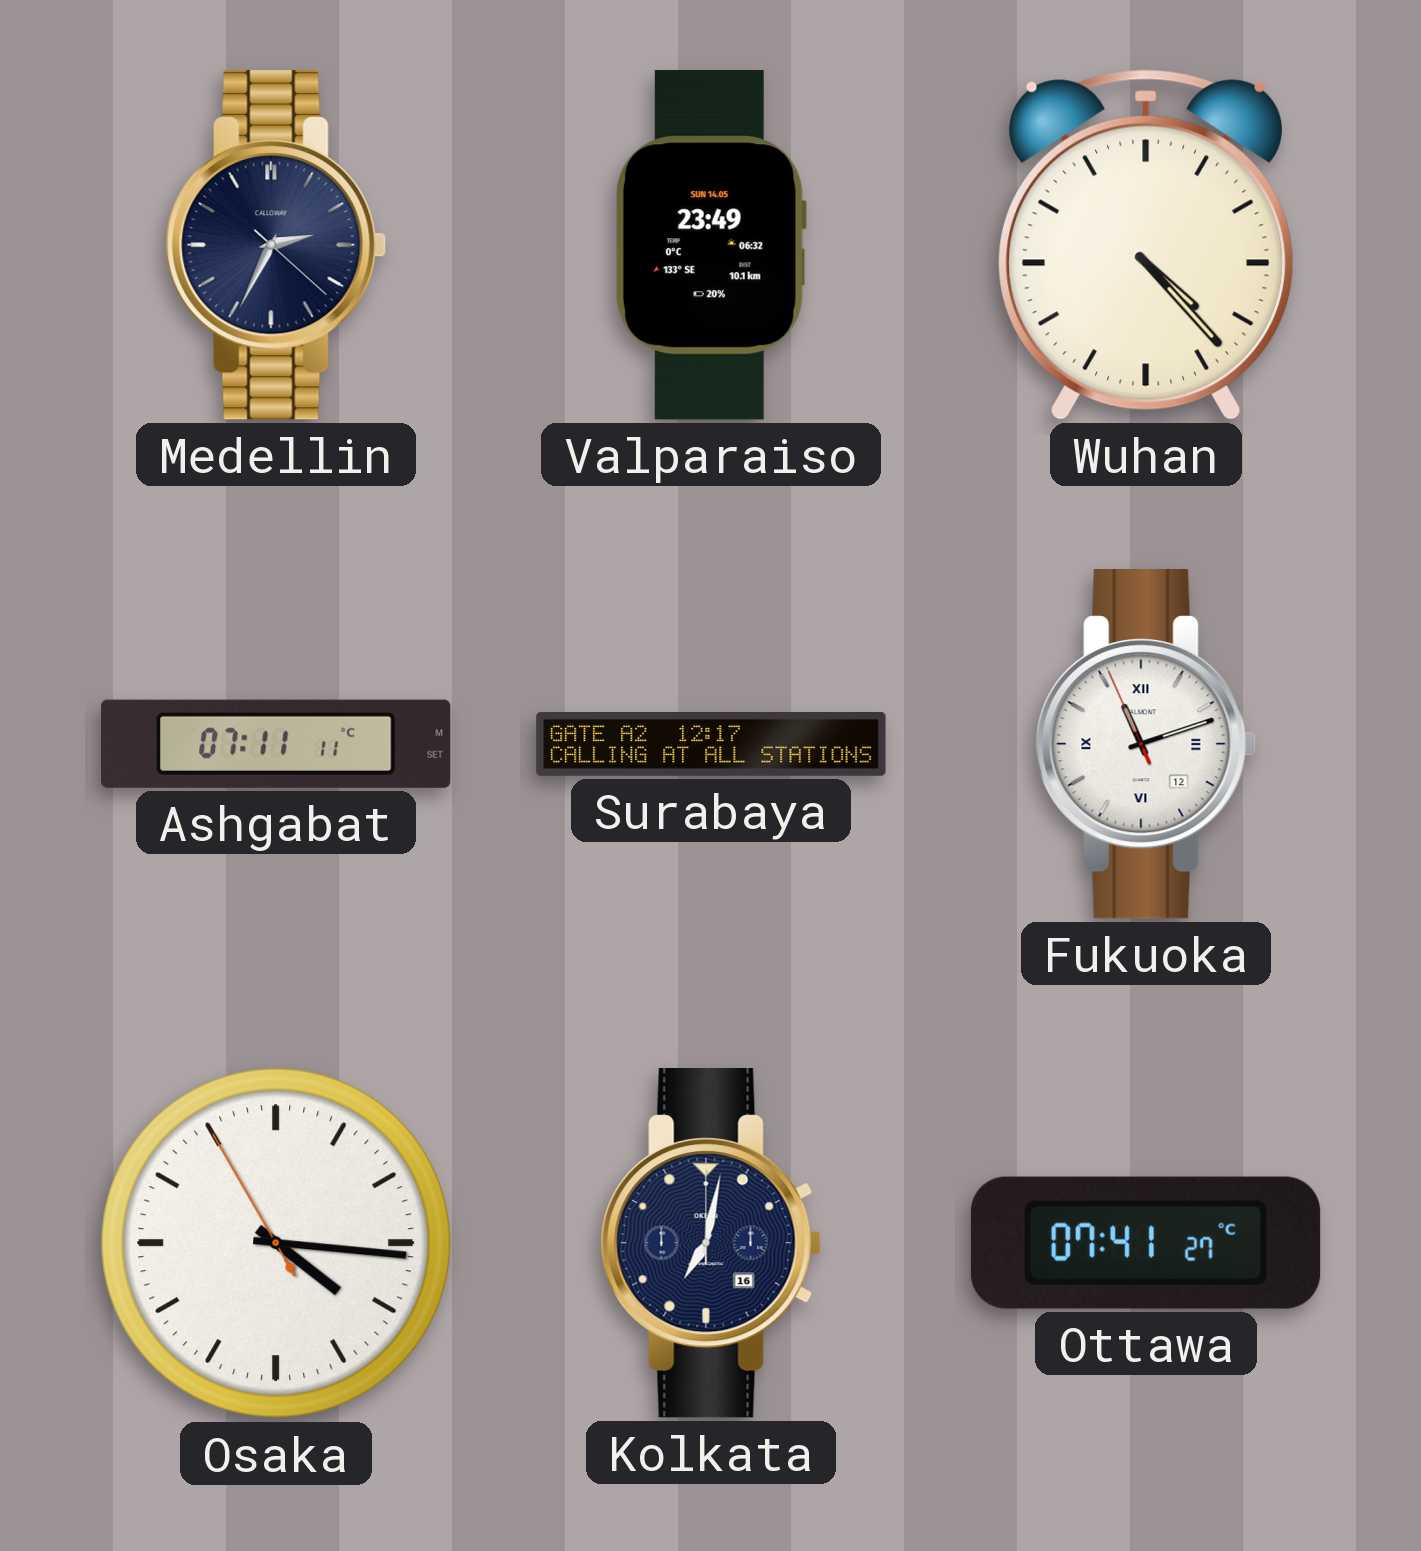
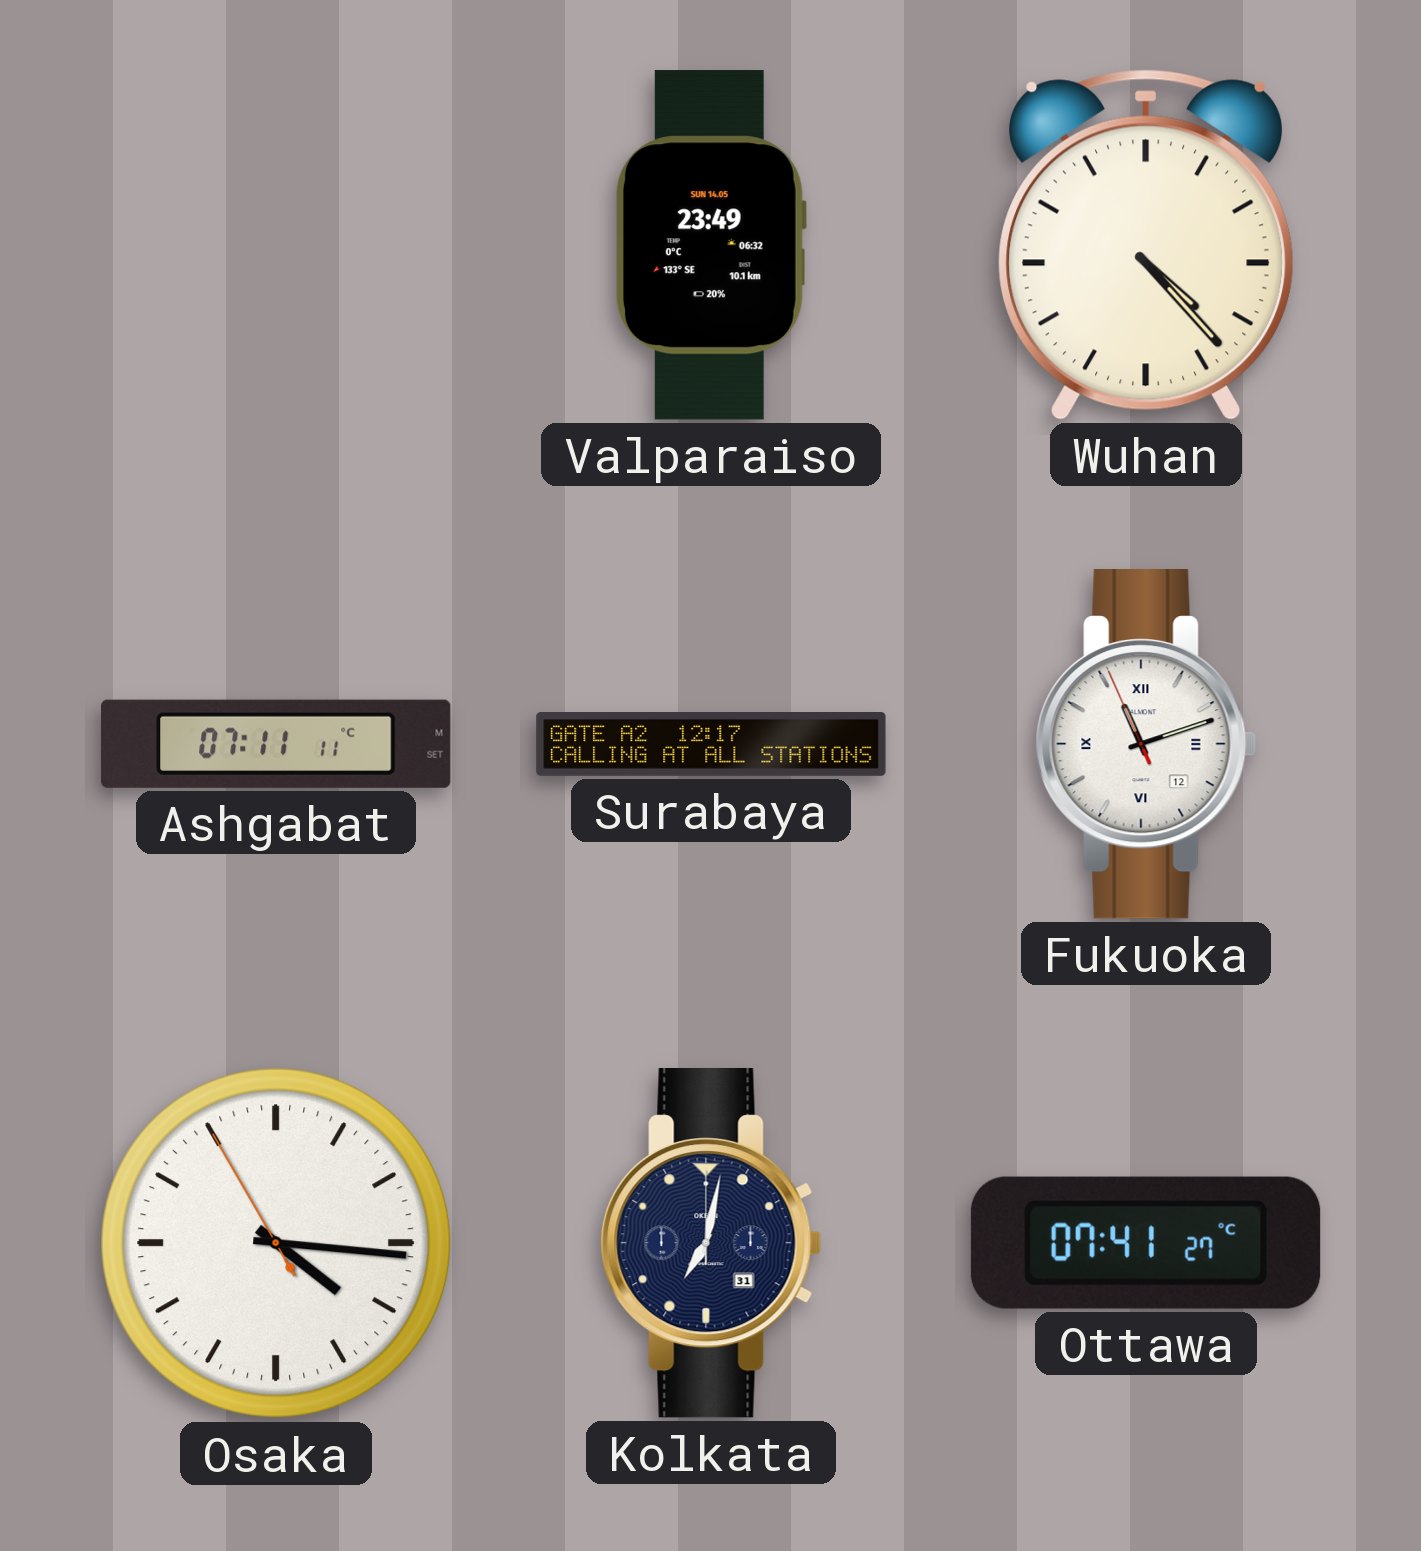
Medellin: 2:34 -> none
Kolkata date: 16 -> 31
